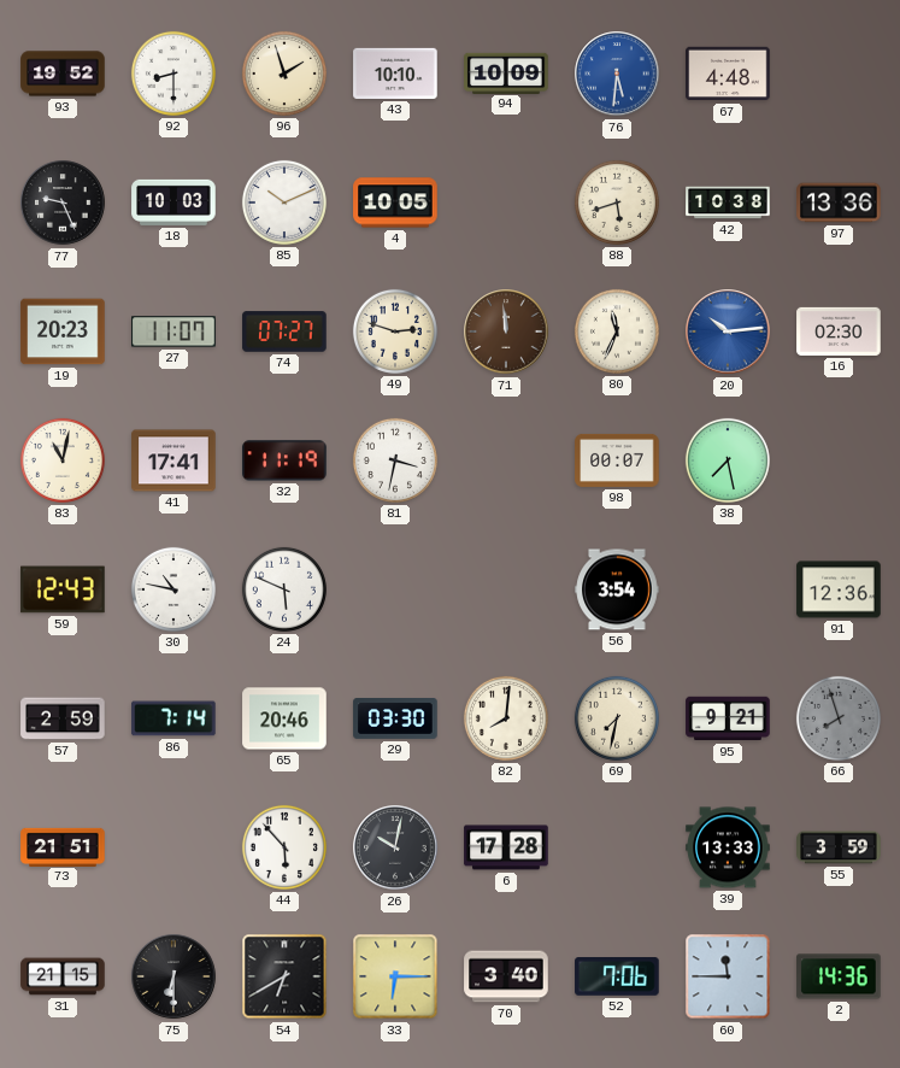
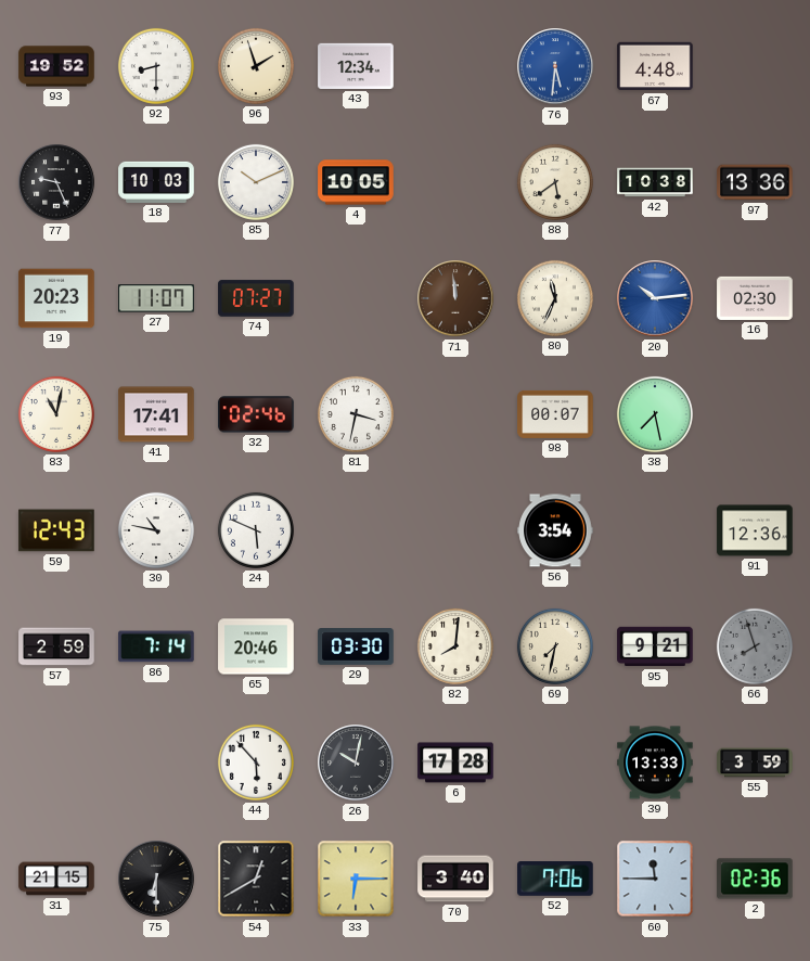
43: 10:10 -> 12:34
94: 10:09 -> none
88: 5:42 -> 5:39
49: 2:48 -> none
32: 11:19 -> 02:46
73: 21:51 -> none
54: 6:40 -> 12:40
2: 14:36 -> 02:36
